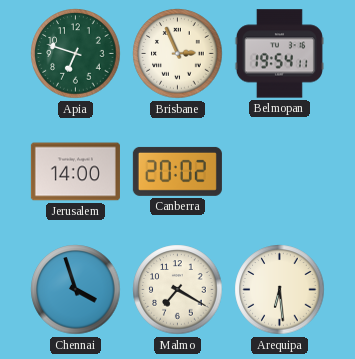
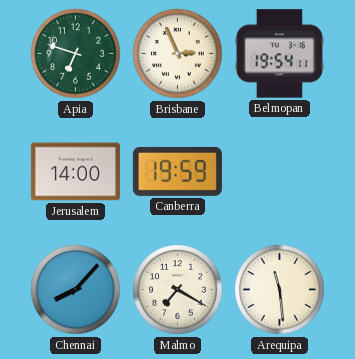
Canberra: 20:02 -> 19:59
Chennai: 3:57 -> 8:07
Arequipa: 6:29 -> 11:29
